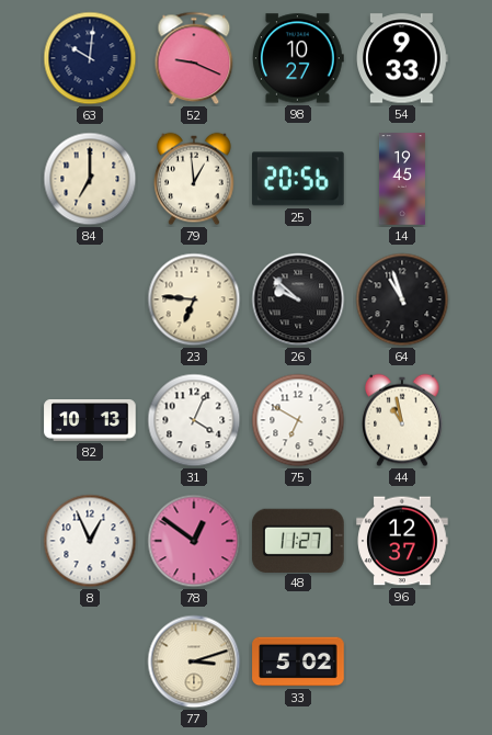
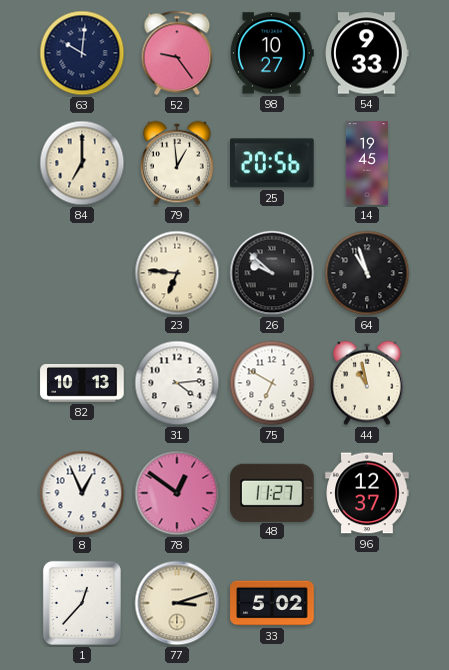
52: 9:19 -> 9:24
31: 4:04 -> 4:14
1: none -> 12:37
